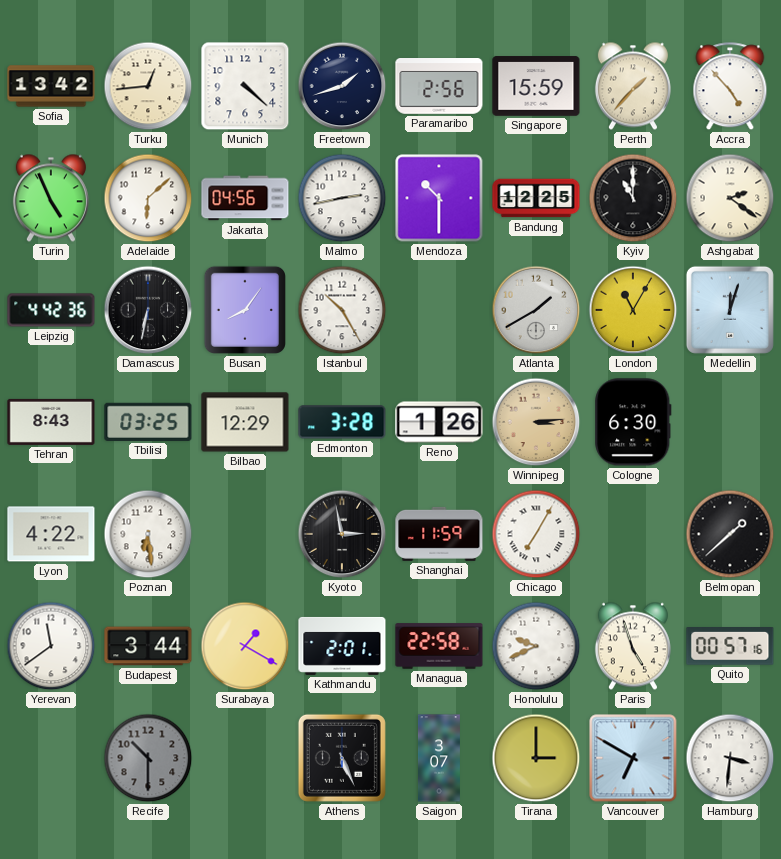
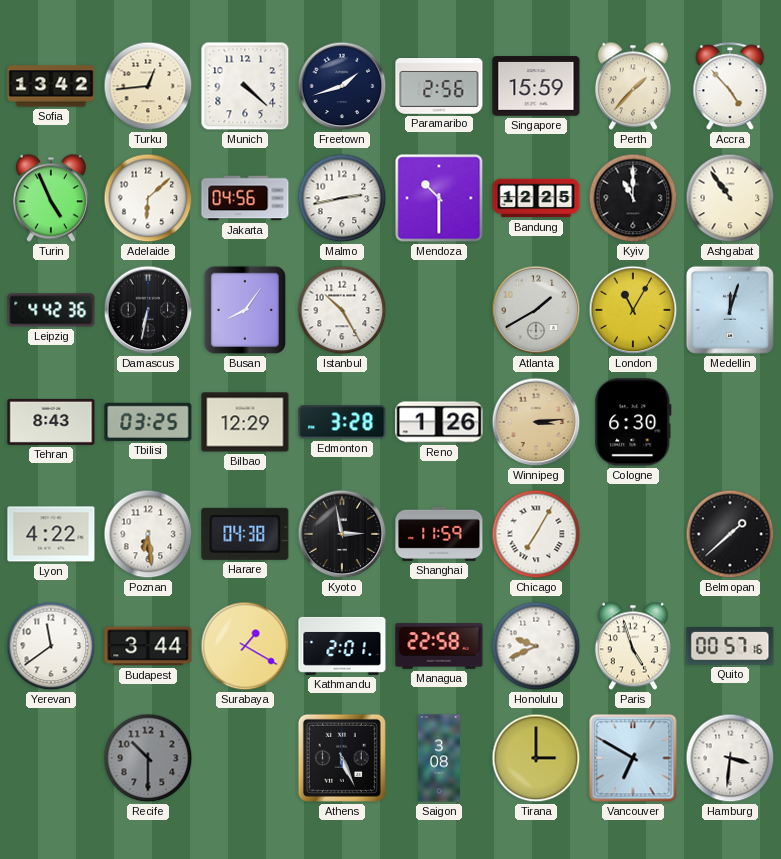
Ashgabat: 2:21 -> 10:54
Harare: none -> 04:38
Saigon: 3:07 -> 3:08
